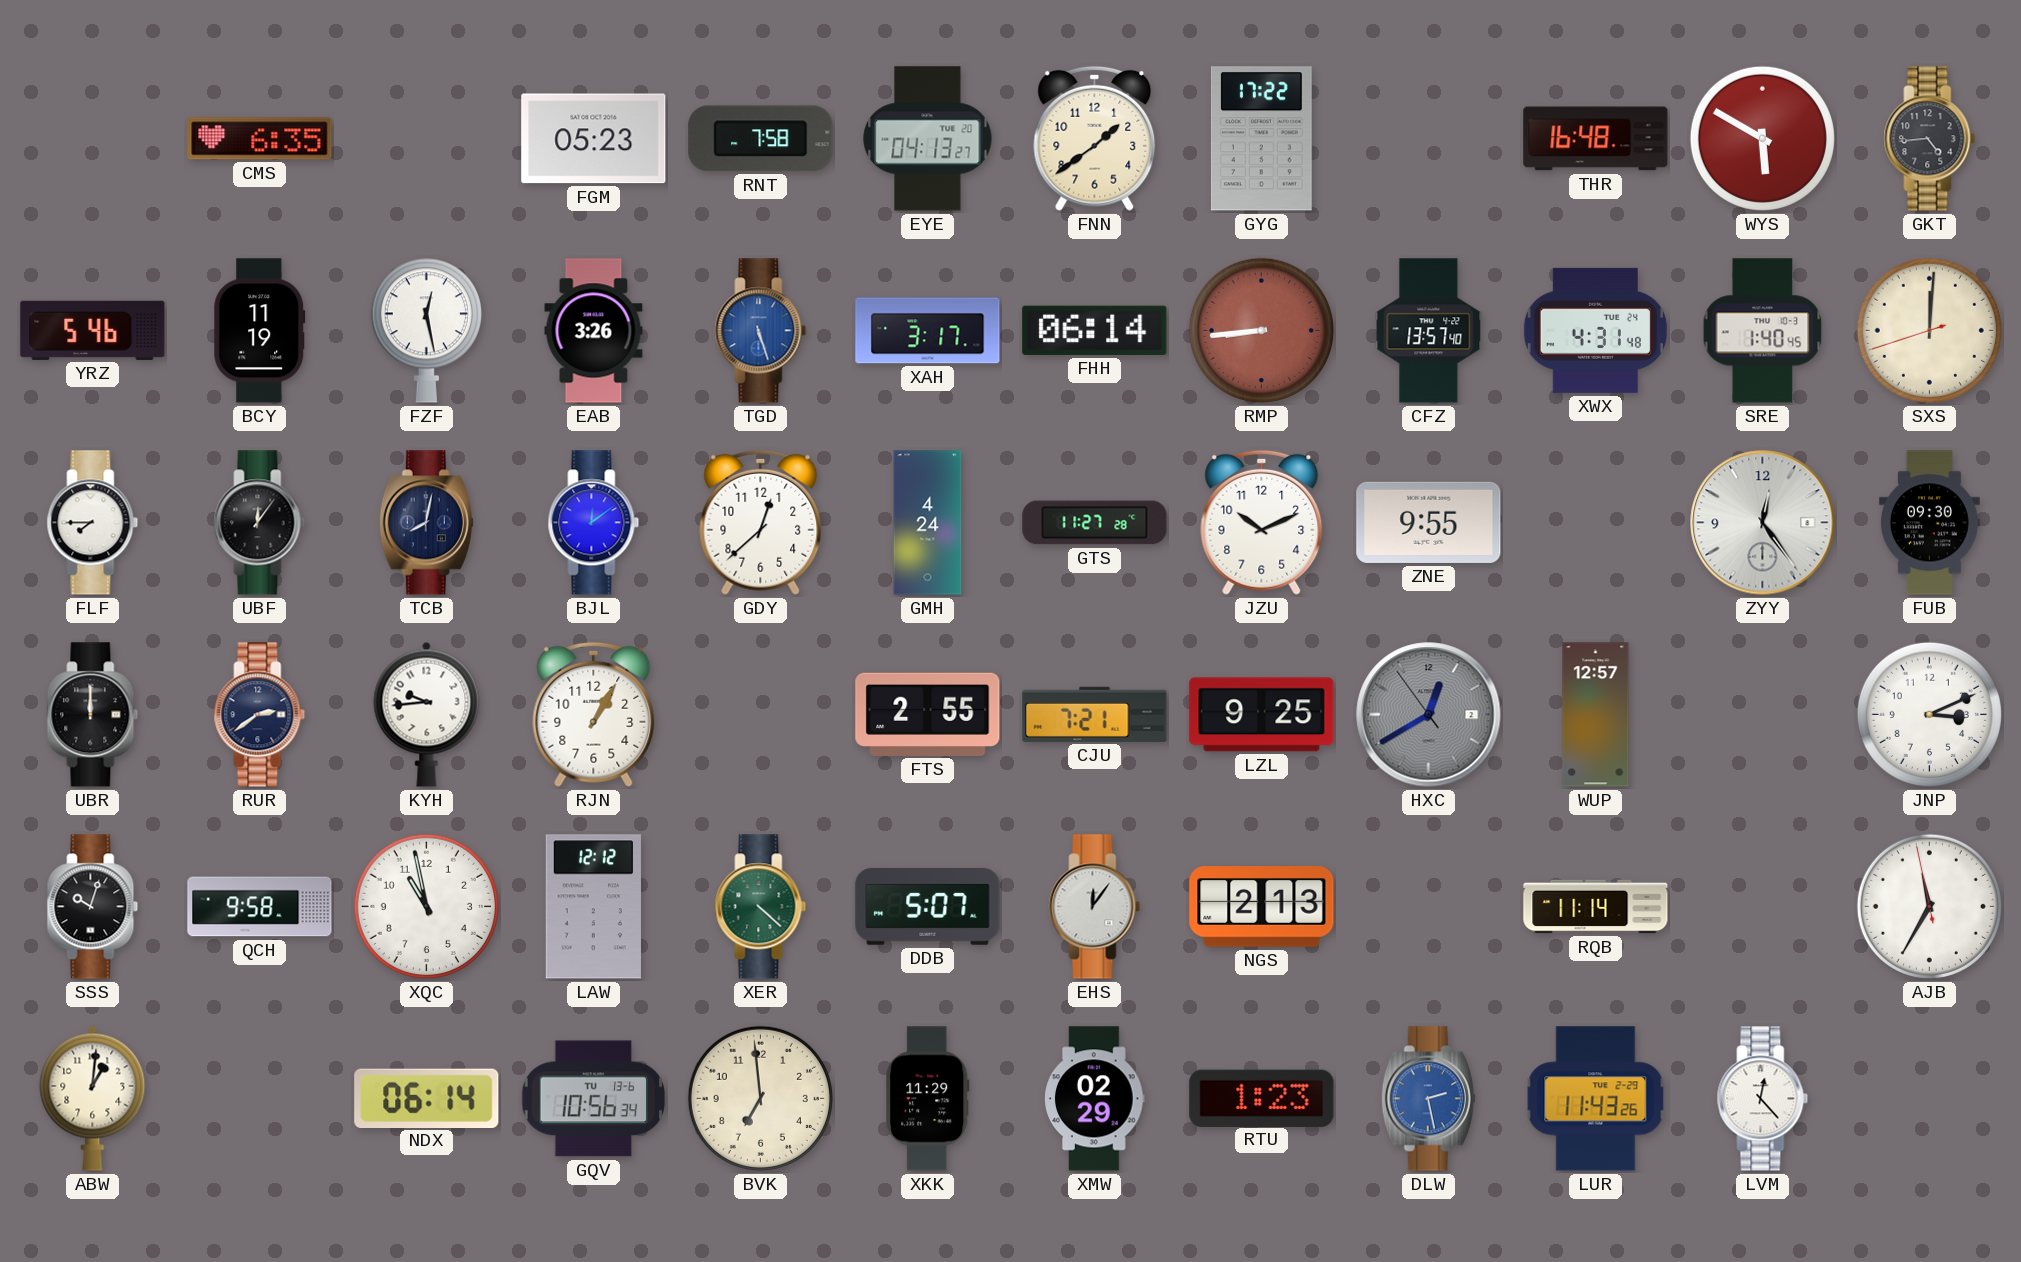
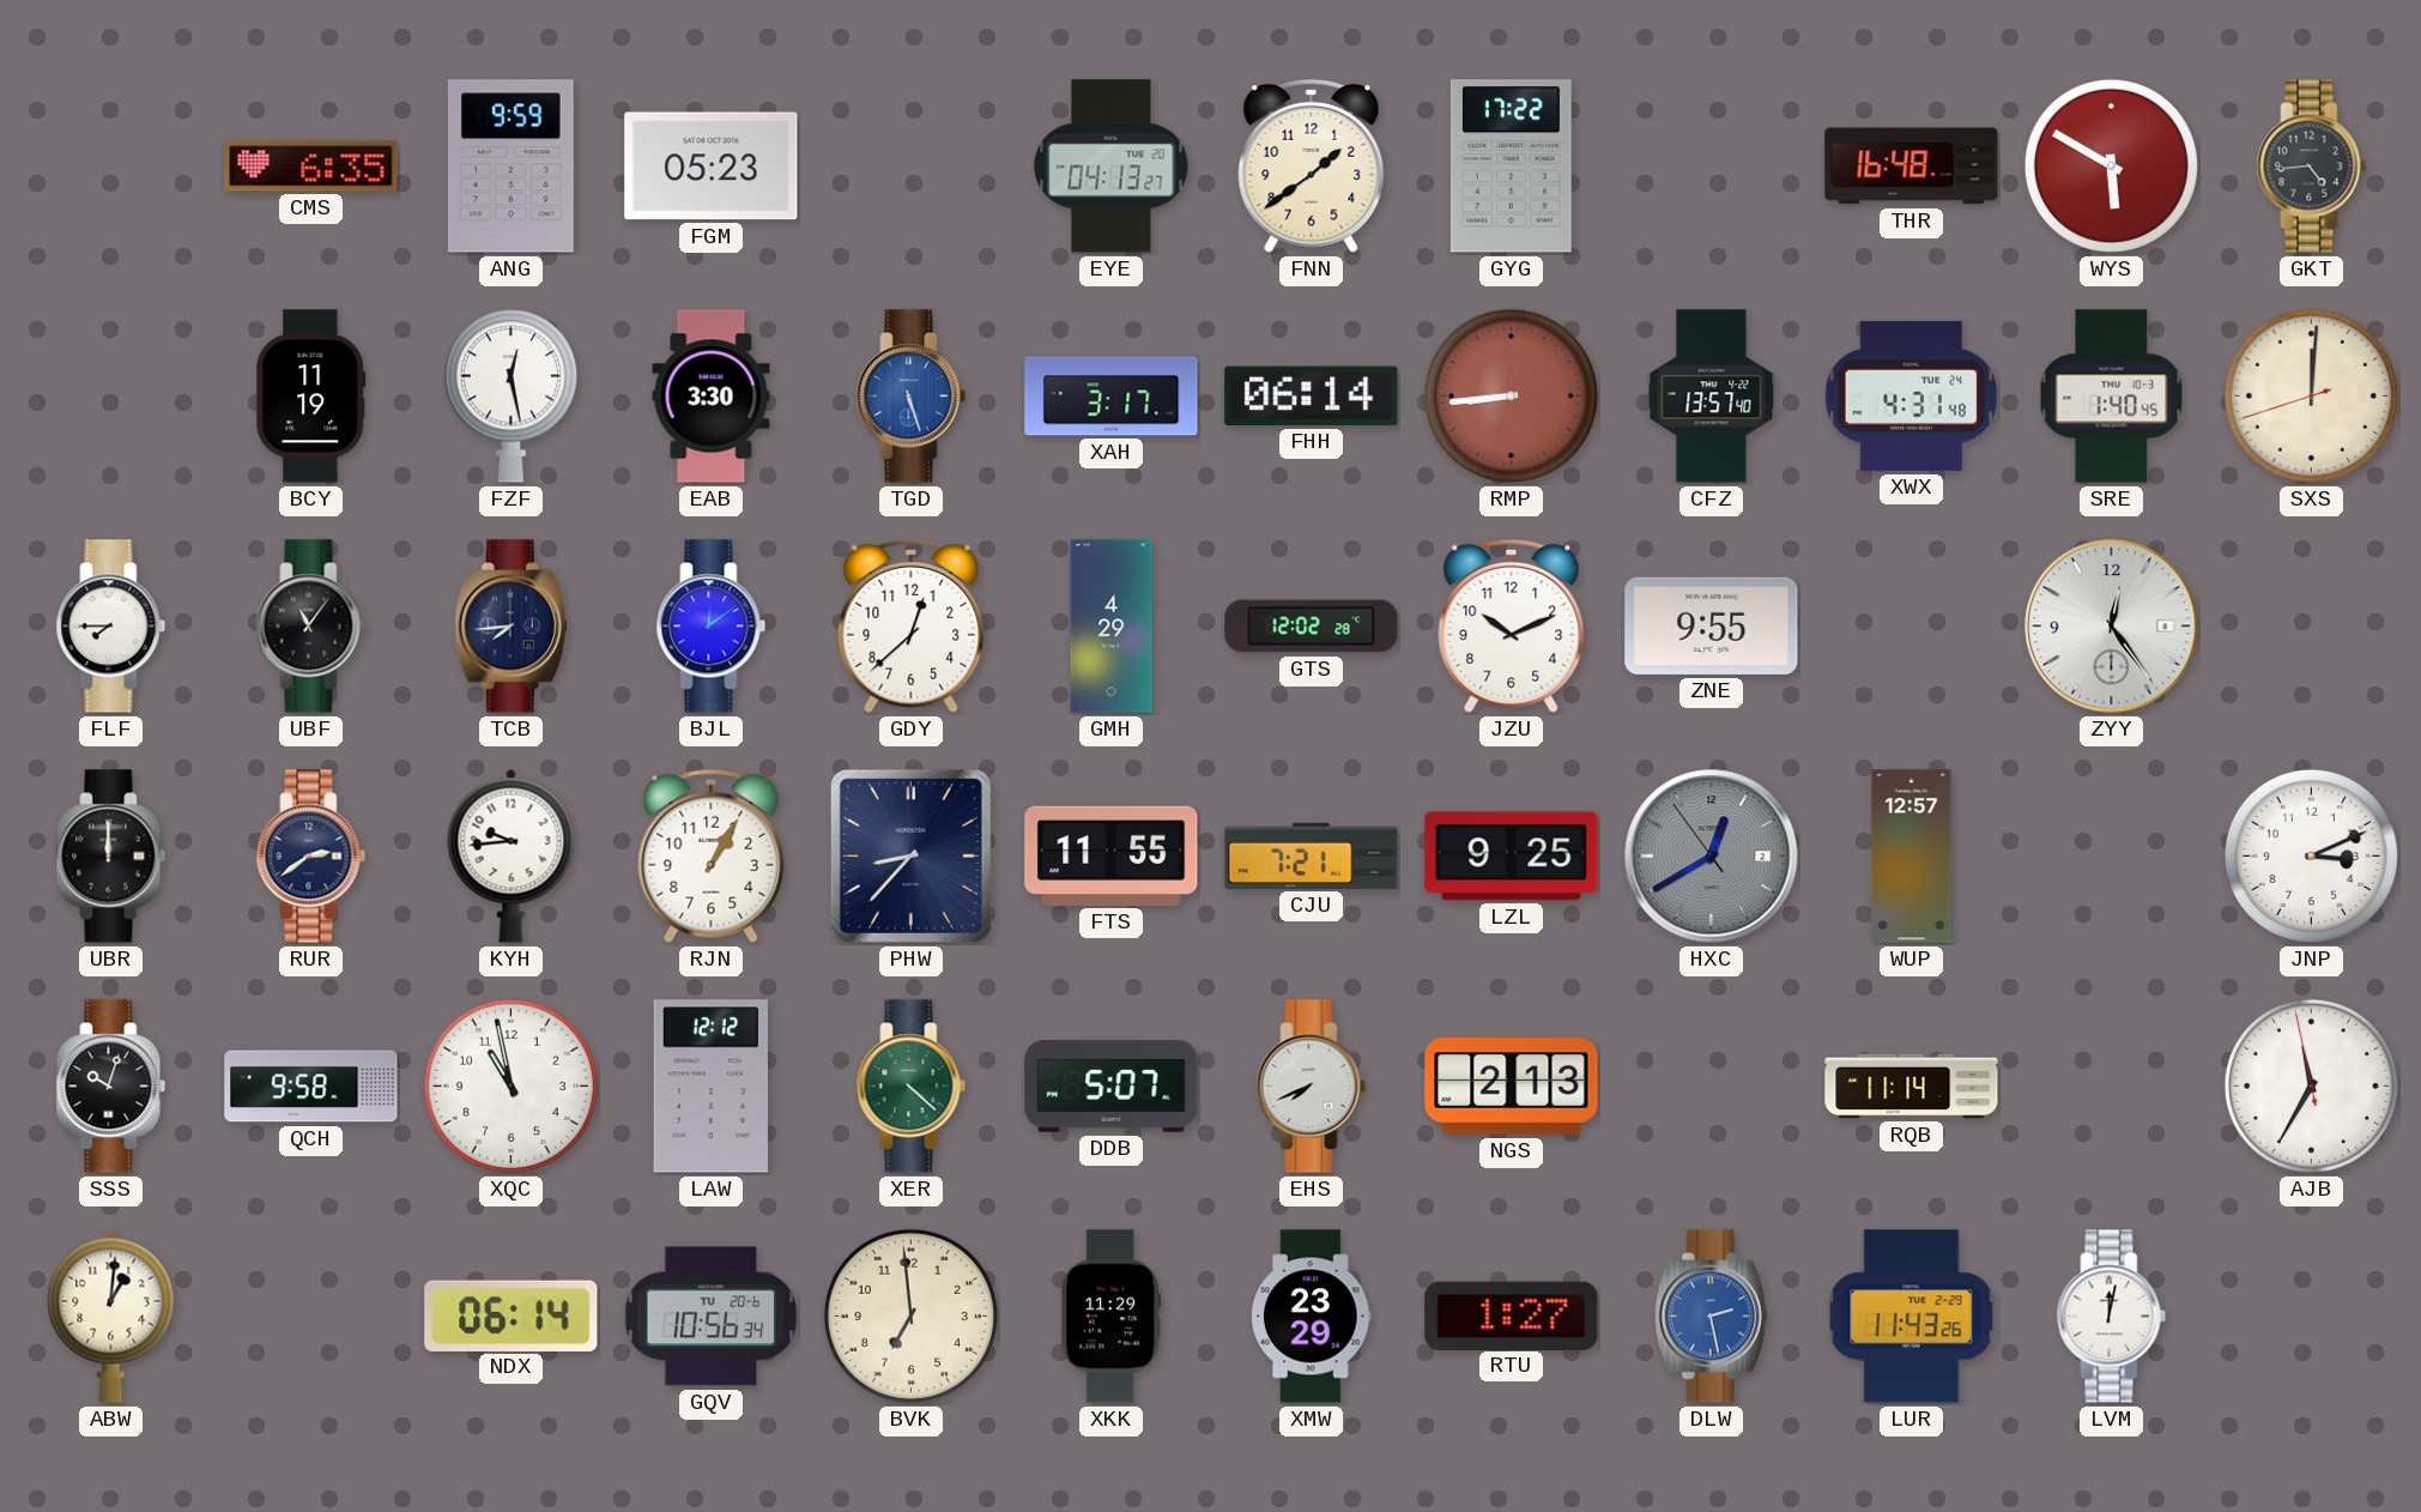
ANG: none -> 9:59
RNT: 7:58 -> none
YRZ: 5:46 -> none
EAB: 3:26 -> 3:30
UBF: 12:06 -> 11:06
TCB: 8:02 -> 7:44
GMH: 4:24 -> 4:29
GTS: 11:27 -> 12:02
FUB: 09:30 -> none
PHW: none -> 8:37
FTS: 2:55 -> 11:55
EHS: 12:06 -> 7:41
GQV date: TU 13-6 -> TU 20-6
XMW: 02:29 -> 23:29
RTU: 1:23 -> 1:27
LVM: 12:23 -> 12:02
